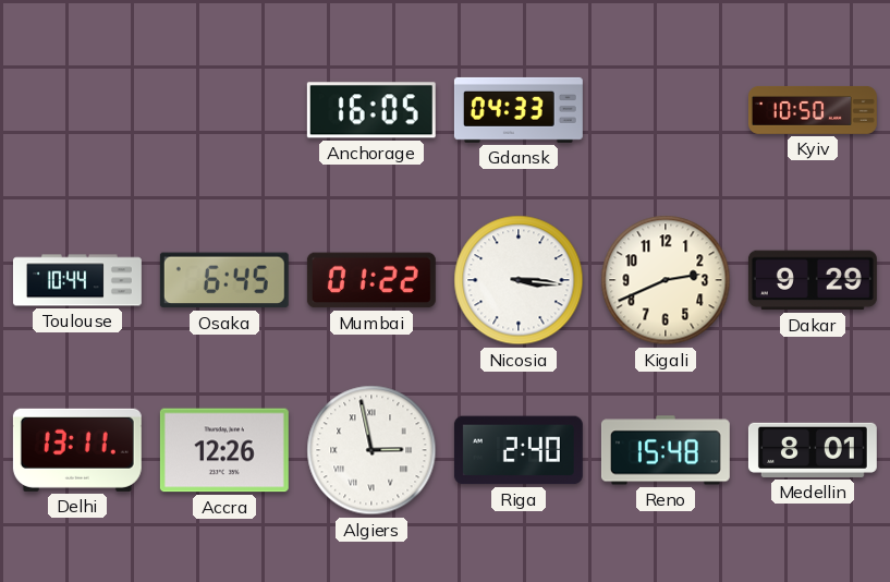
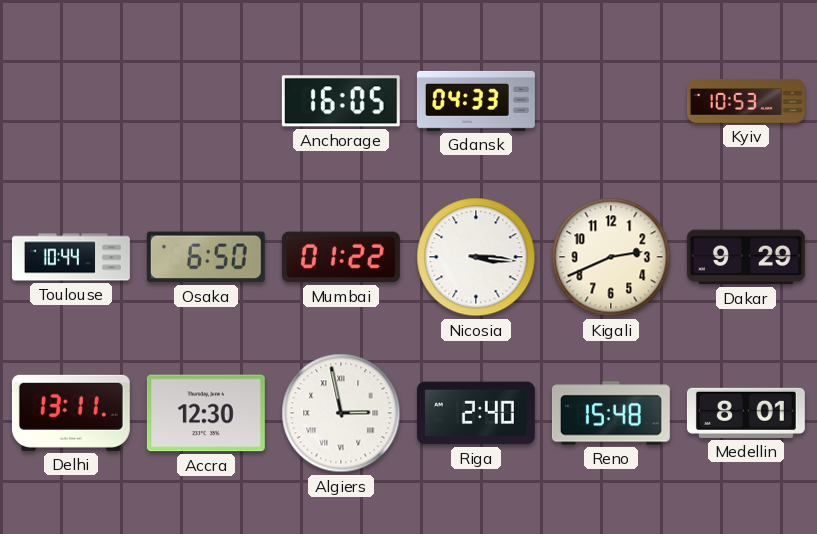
Kyiv: 10:50 -> 10:53
Osaka: 6:45 -> 6:50
Accra: 12:26 -> 12:30
